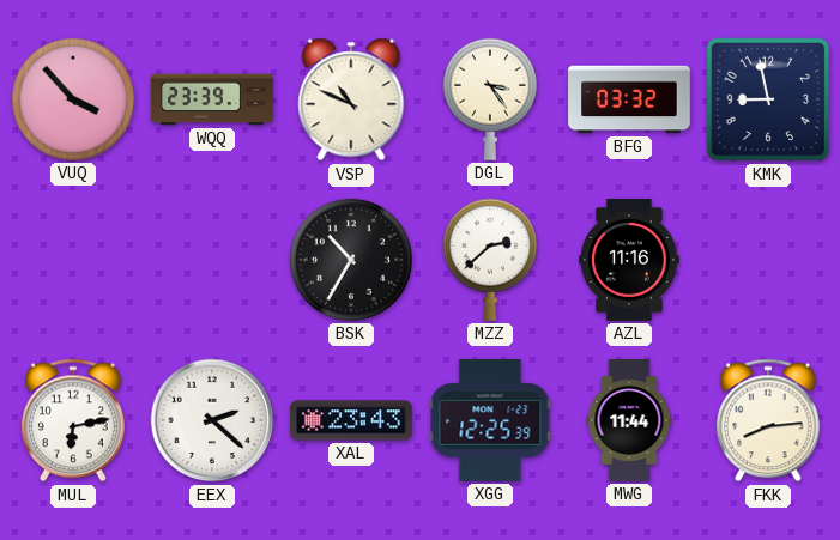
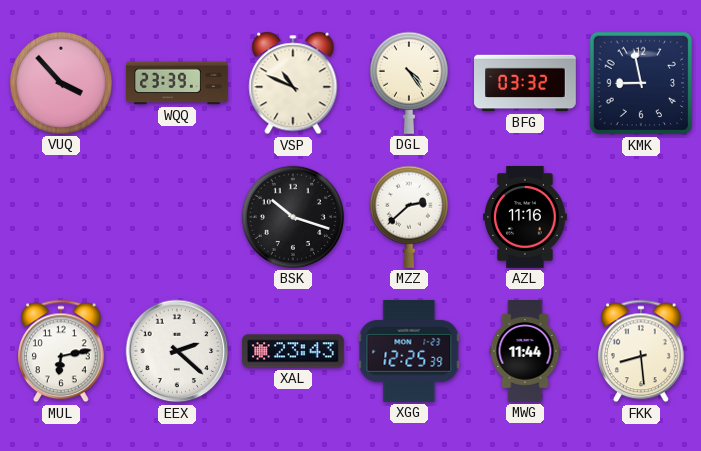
DGL: 3:24 -> 4:24
BSK: 10:35 -> 10:18
FKK: 8:14 -> 8:29
